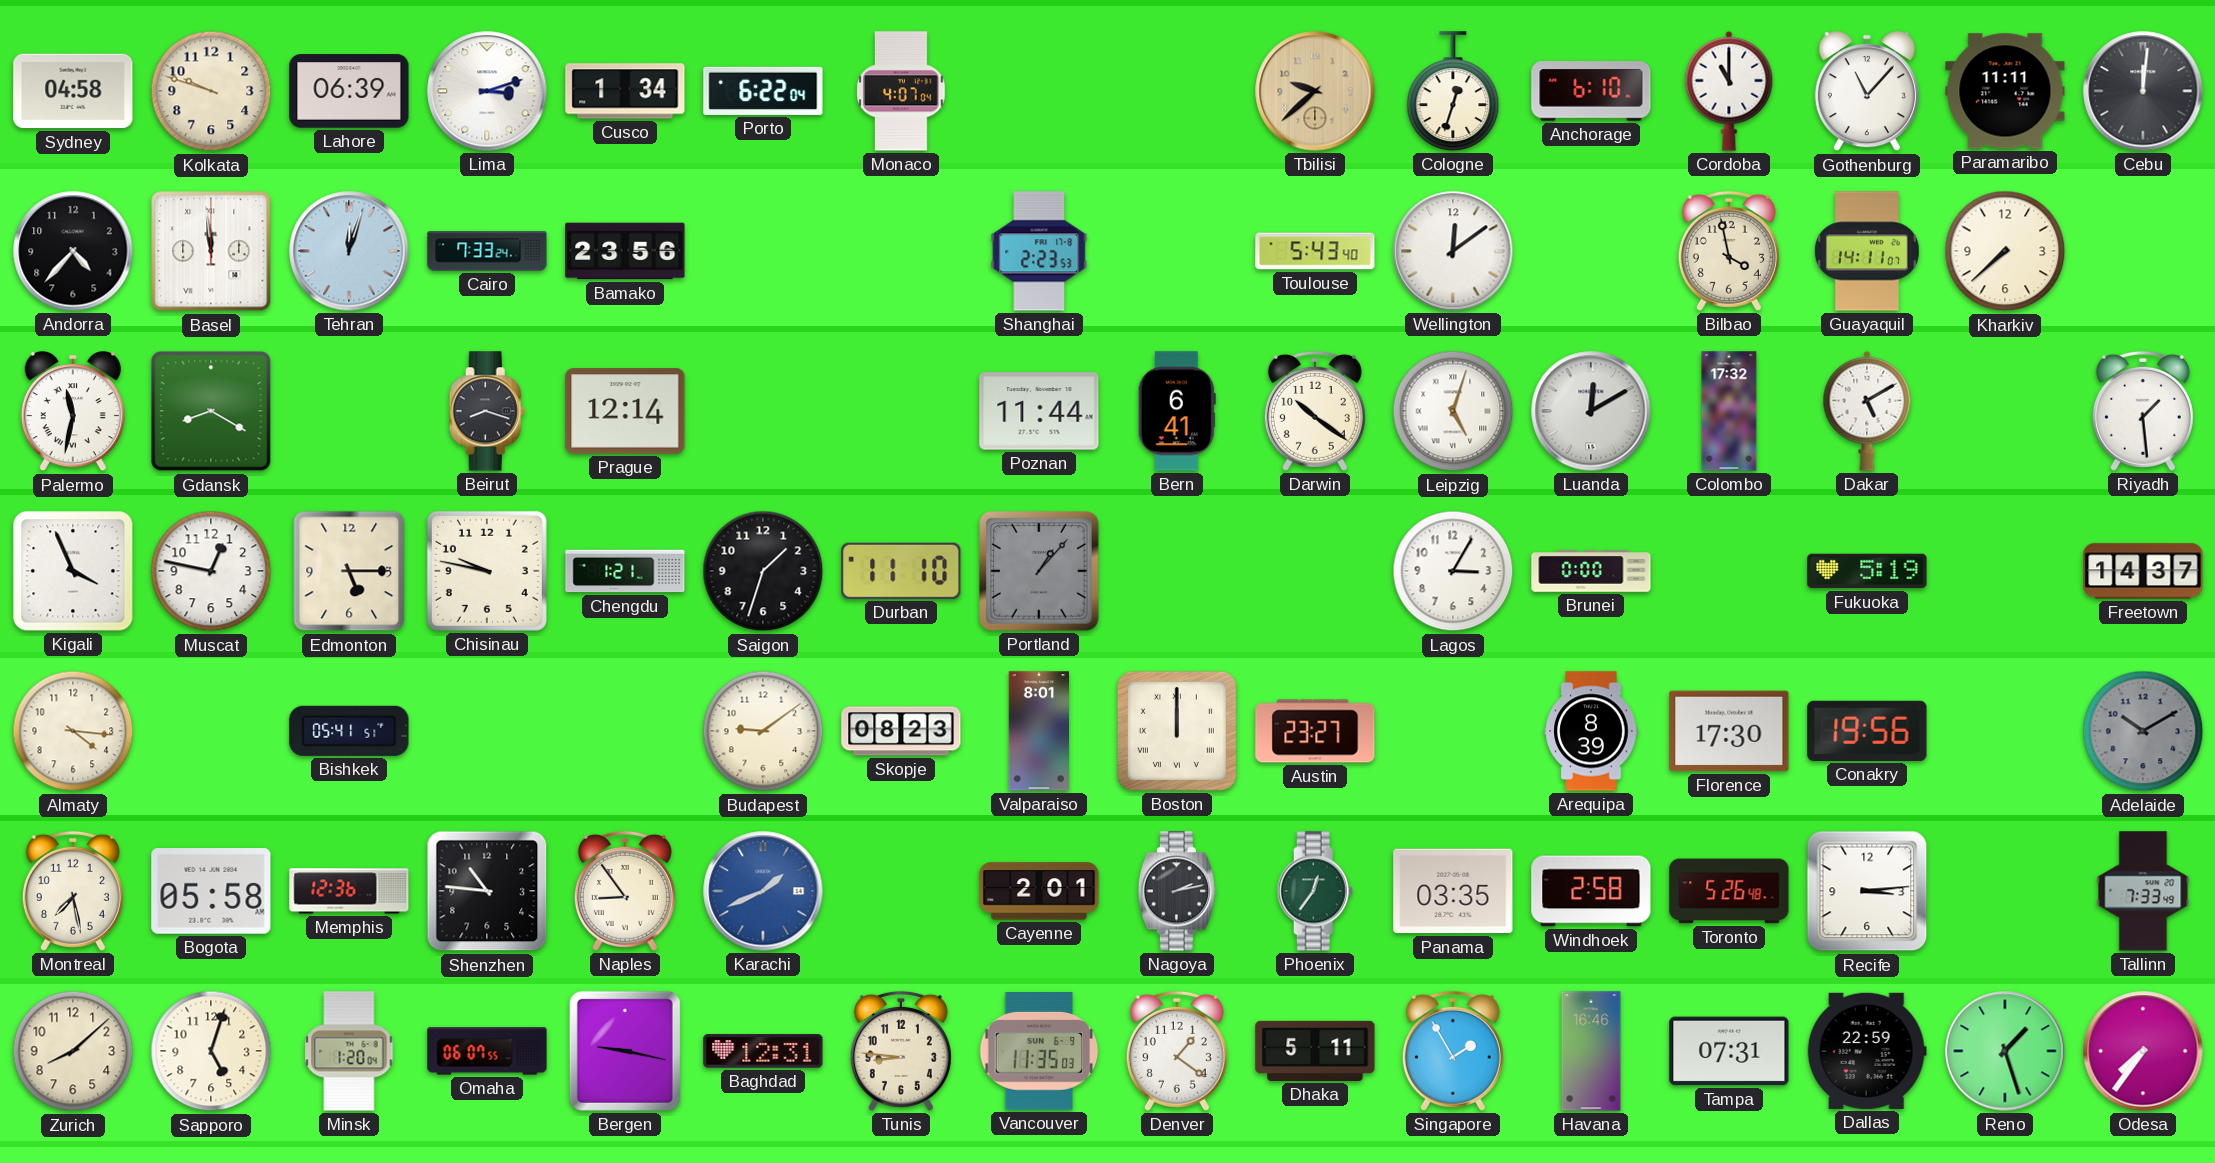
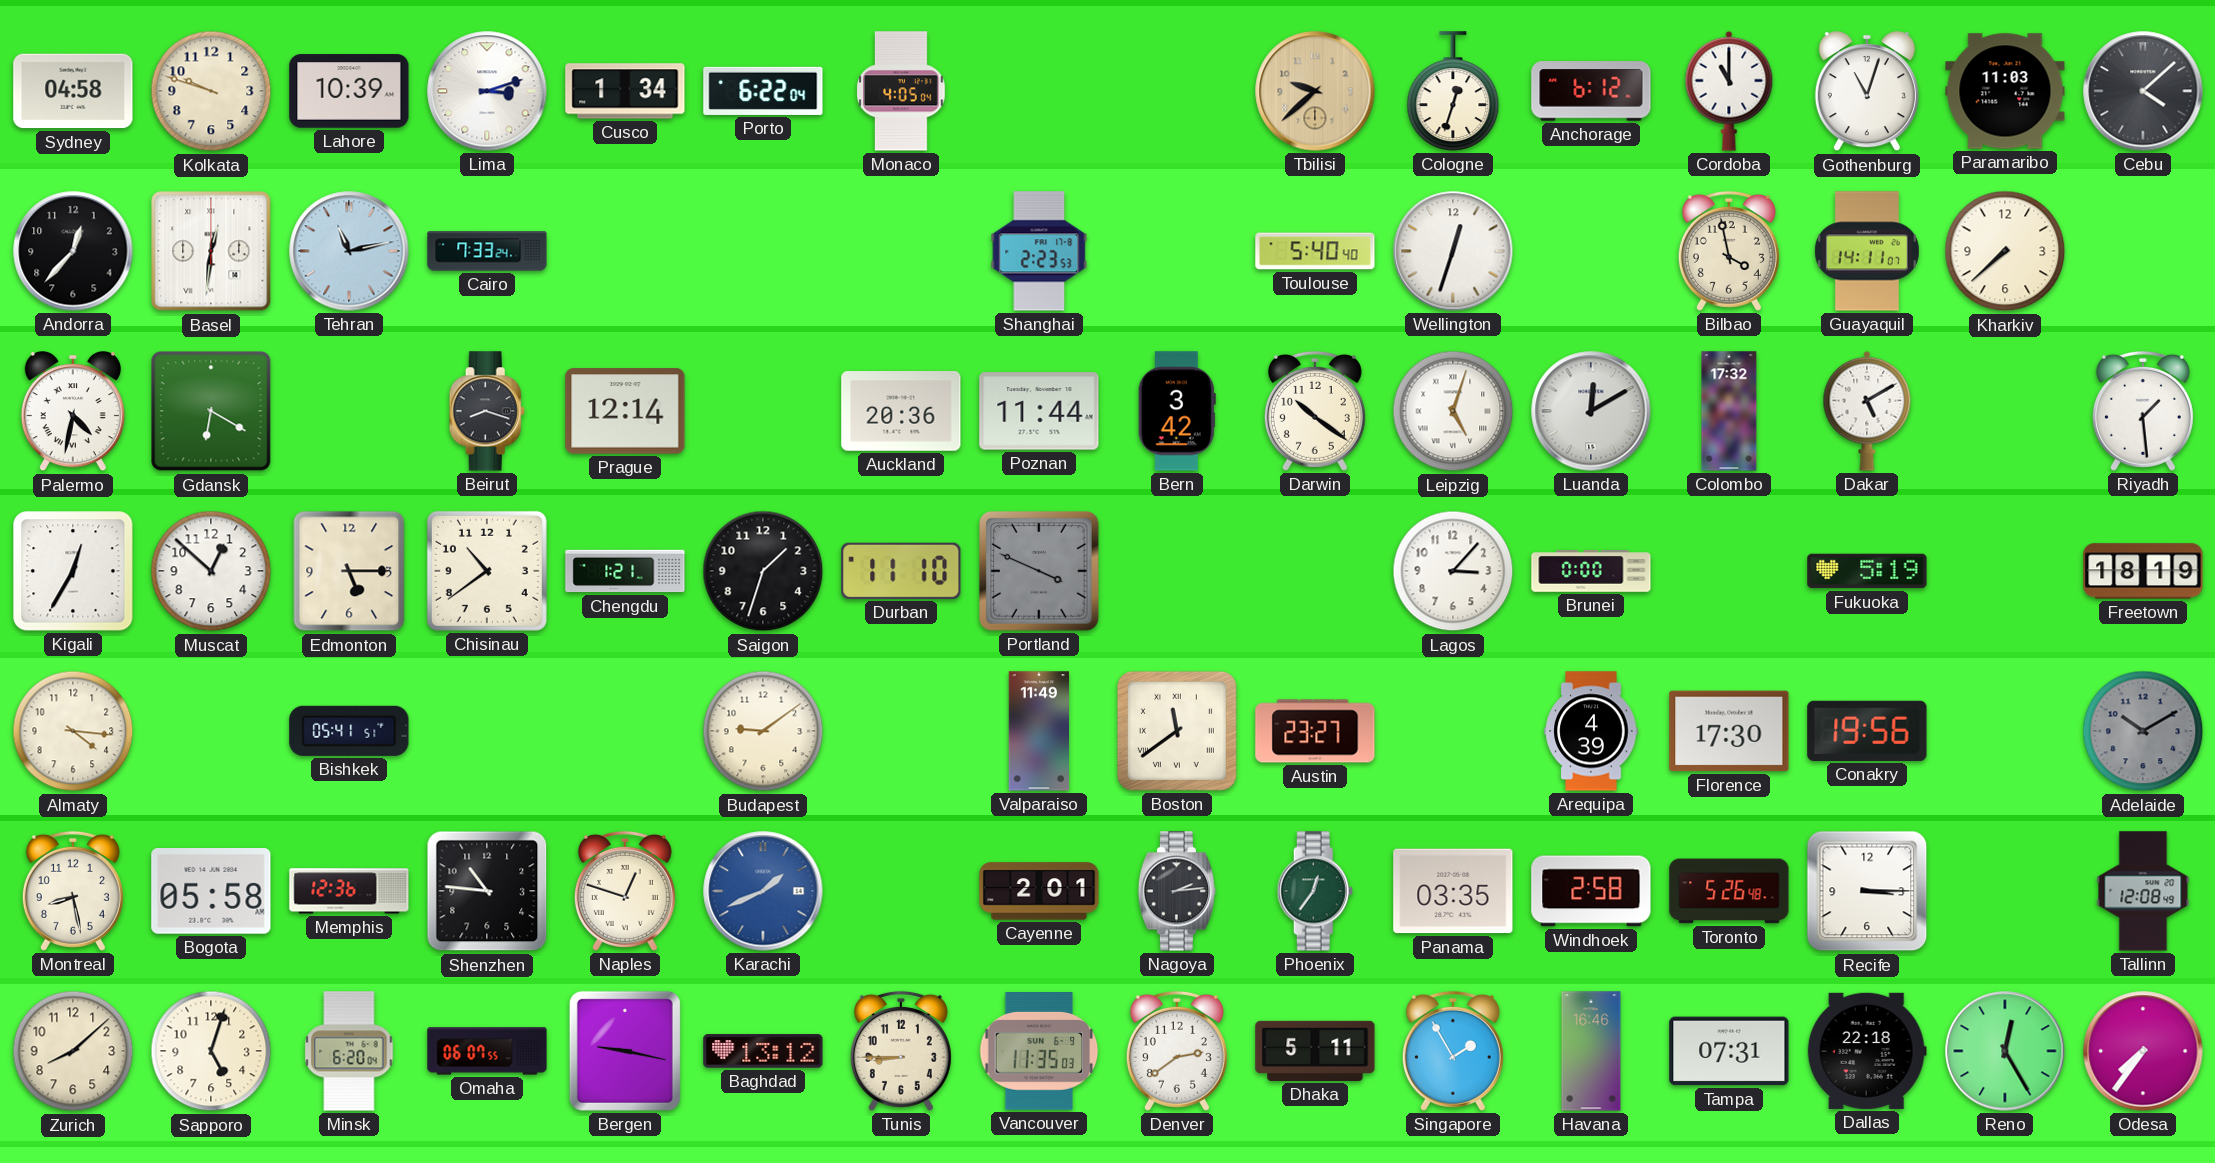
Lahore: 06:39 -> 10:39
Monaco: 4:07 -> 4:05
Anchorage: 6:10 -> 6:12
Gothenburg: 11:07 -> 11:03
Paramaribo: 11:11 -> 11:03
Cebu: 12:01 -> 4:08
Andorra: 4:37 -> 12:37
Basel: 11:59 -> 12:31
Tehran: 12:03 -> 11:13
Bamako: 23:56 -> none
Toulouse: 5:43 -> 5:40
Wellington: 12:09 -> 12:33
Palermo: 11:32 -> 4:32
Gdansk: 8:20 -> 6:20
Auckland: none -> 20:36
Bern: 6:41 -> 3:42
Kigali: 3:56 -> 12:35
Muscat: 12:47 -> 12:52
Chisinau: 9:47 -> 10:39
Portland: 1:07 -> 3:49
Lagos: 3:05 -> 3:07
Freetown: 14:37 -> 18:19
Skopje: 08:23 -> none
Valparaiso: 8:01 -> 11:49
Boston: 12:00 -> 11:39
Arequipa: 8:39 -> 4:39
Montreal: 7:28 -> 8:28
Naples: 8:54 -> 12:48
Nagoya: 2:13 -> 2:14
Recife: 3:14 -> 3:15
Tallinn: 7:33 -> 12:08
Minsk: 1:20 -> 6:20
Baghdad: 12:31 -> 13:12
Tunis: 8:46 -> 8:45
Denver: 1:21 -> 2:39
Dallas: 22:59 -> 22:18
Reno: 1:27 -> 12:25
